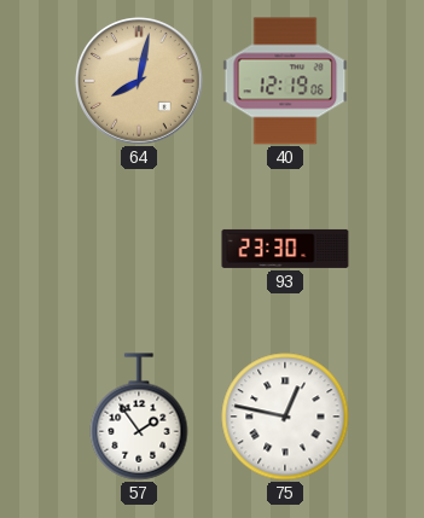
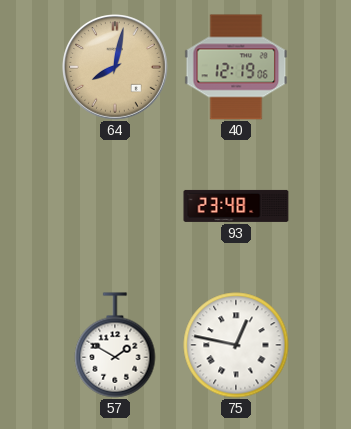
93: 23:30 -> 23:48
57: 1:54 -> 1:50
